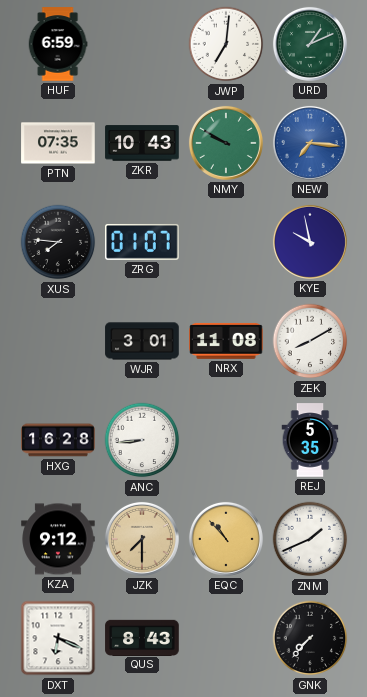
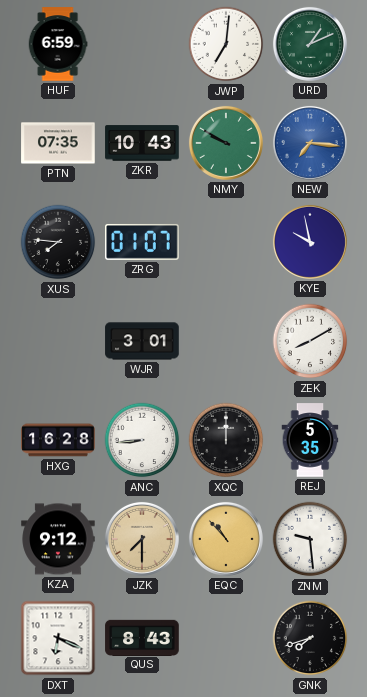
NRX: 11:08 -> none
XQC: none -> 12:00
ZNM: 1:41 -> 9:29
GNK: 7:37 -> 7:42
